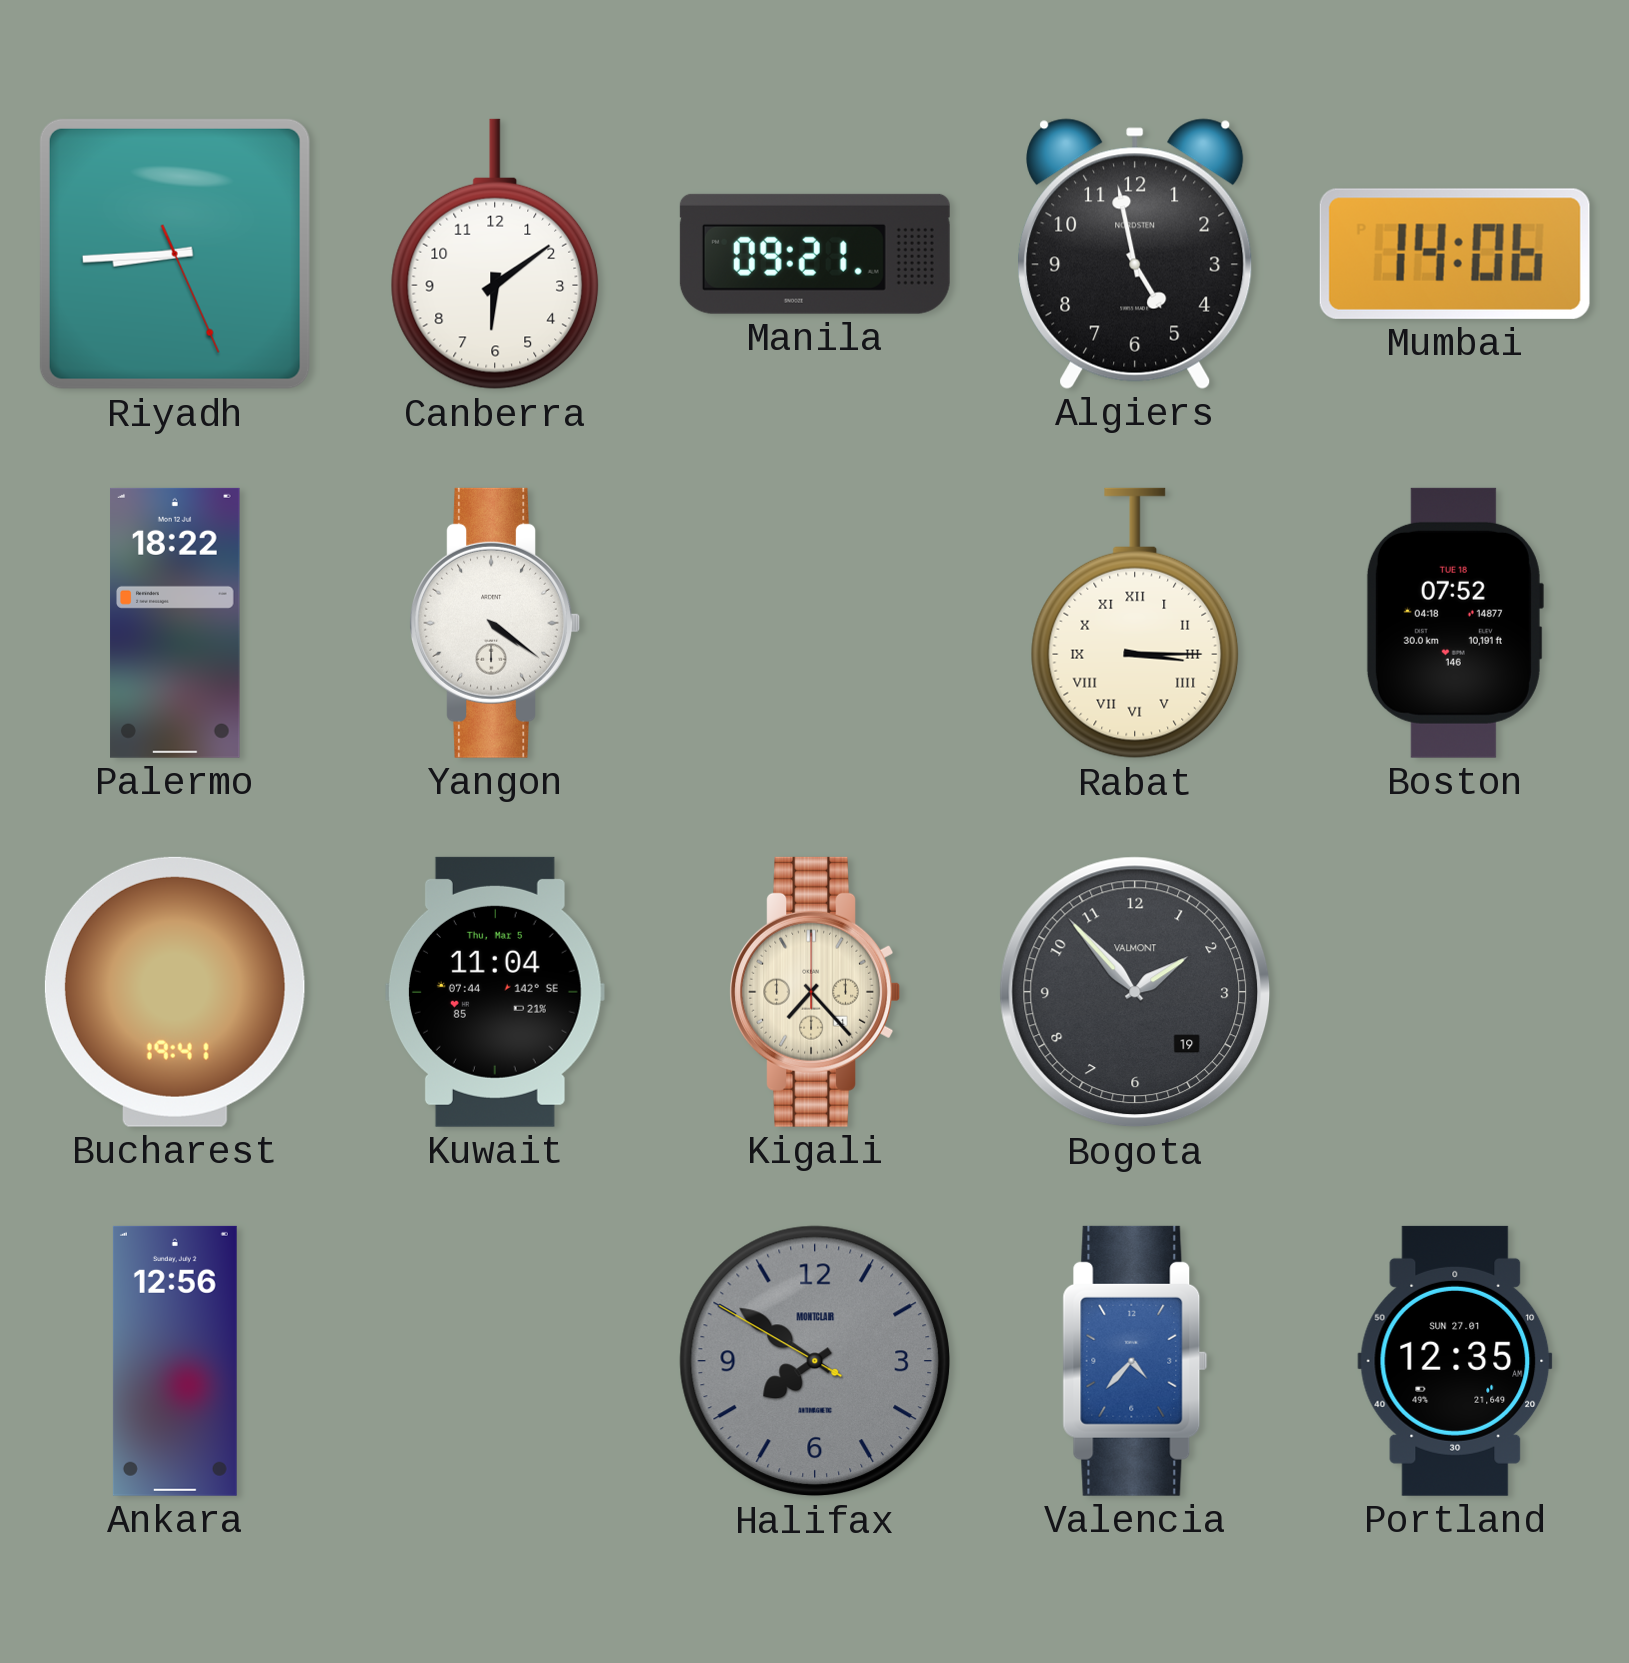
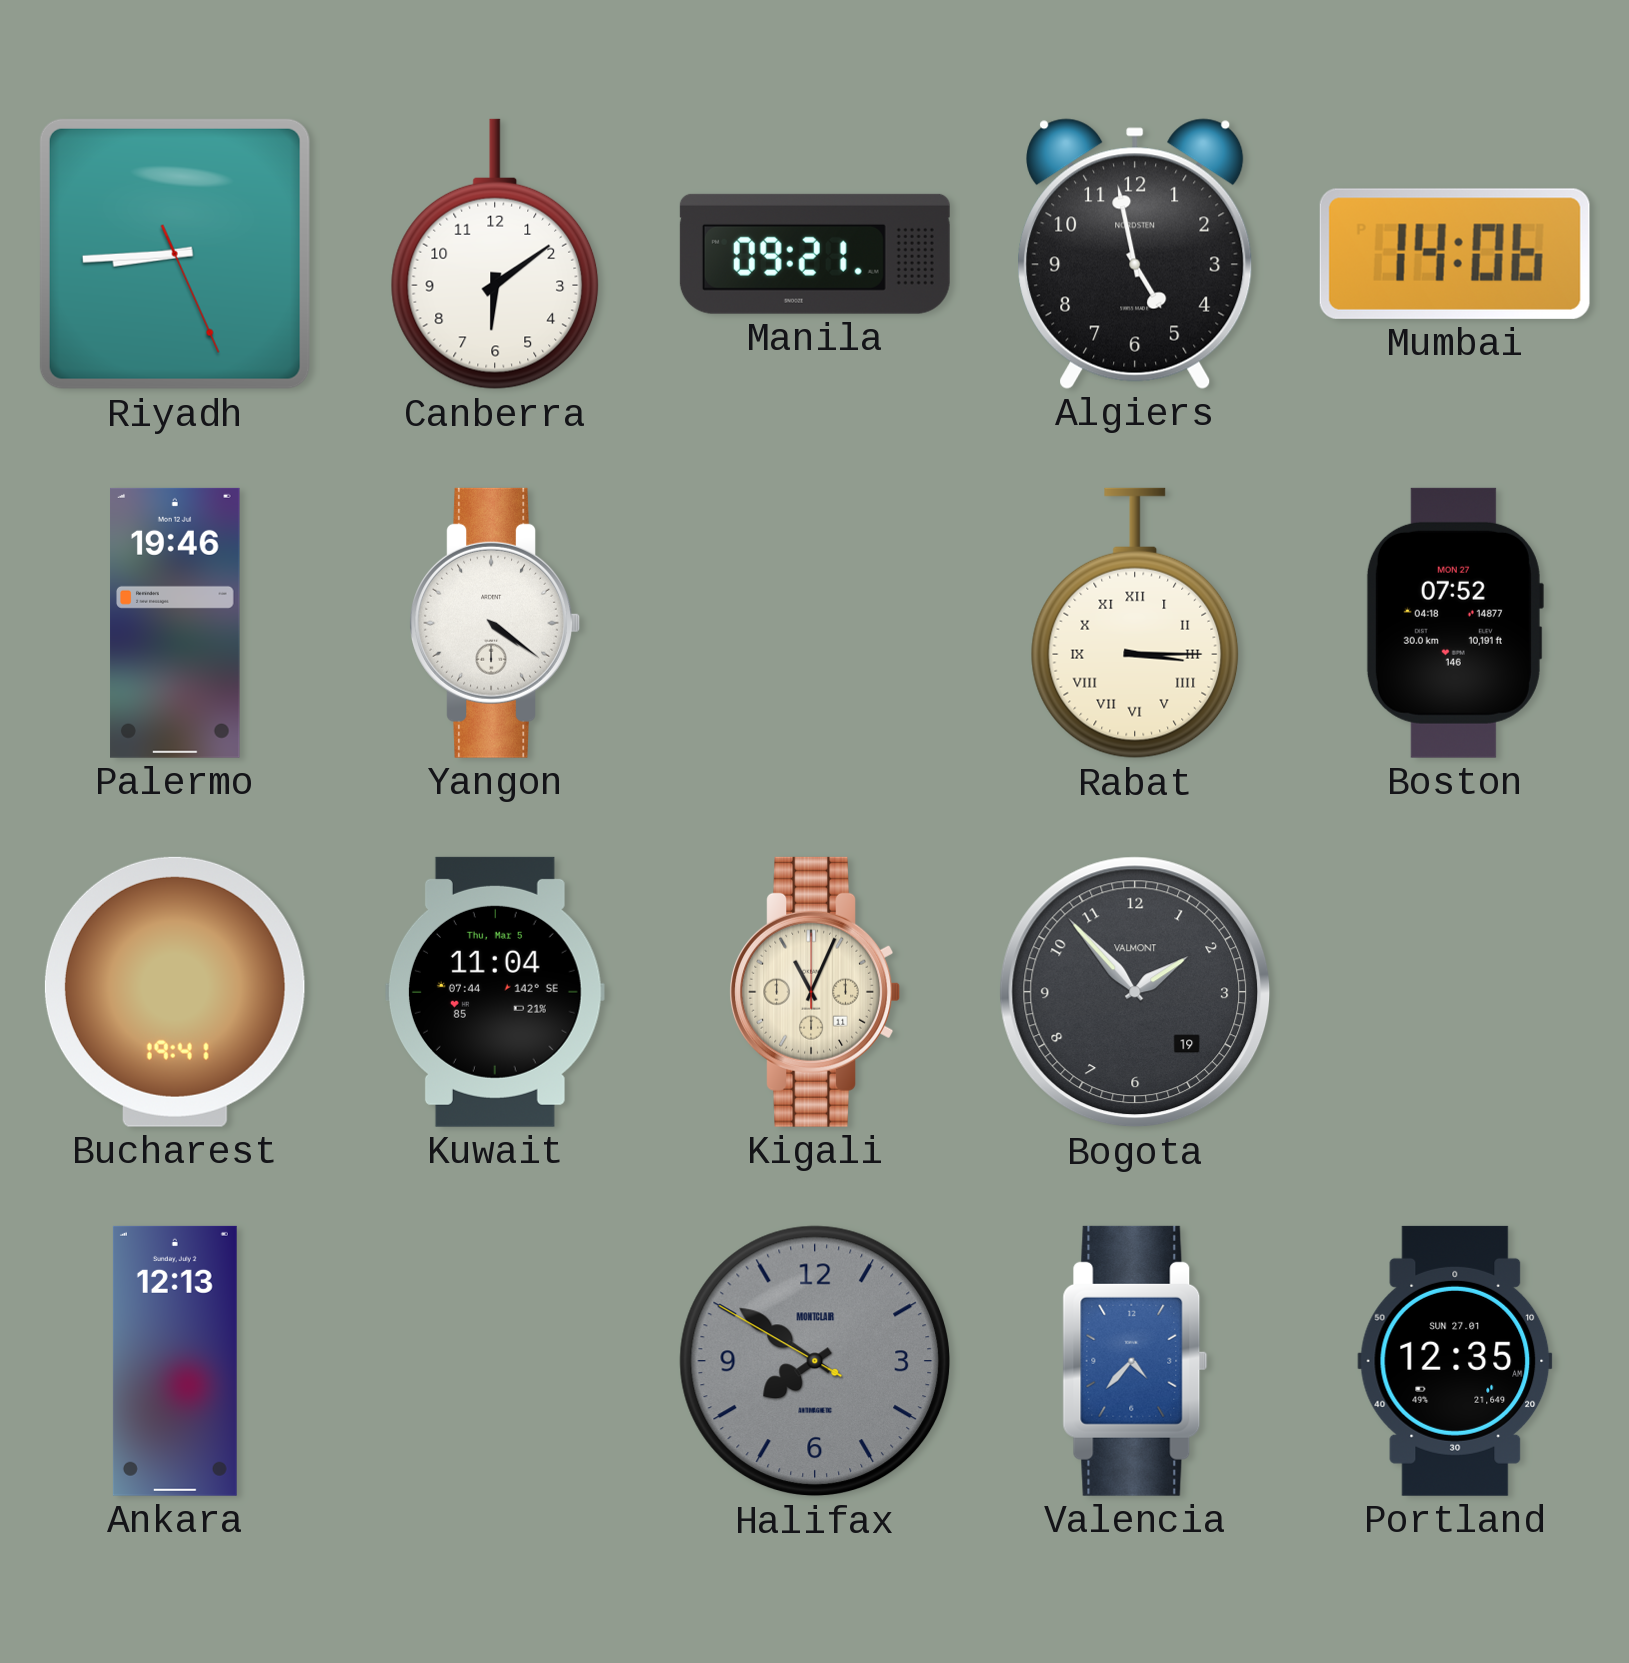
Palermo: 18:22 -> 19:46
Boston date: TUE 18 -> MON 27
Kigali: 7:23 -> 11:04
Ankara: 12:56 -> 12:13
